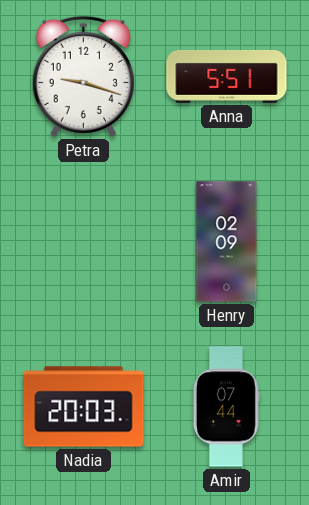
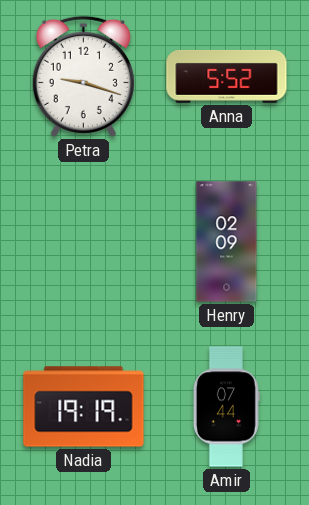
Anna: 5:51 -> 5:52
Nadia: 20:03 -> 19:19
